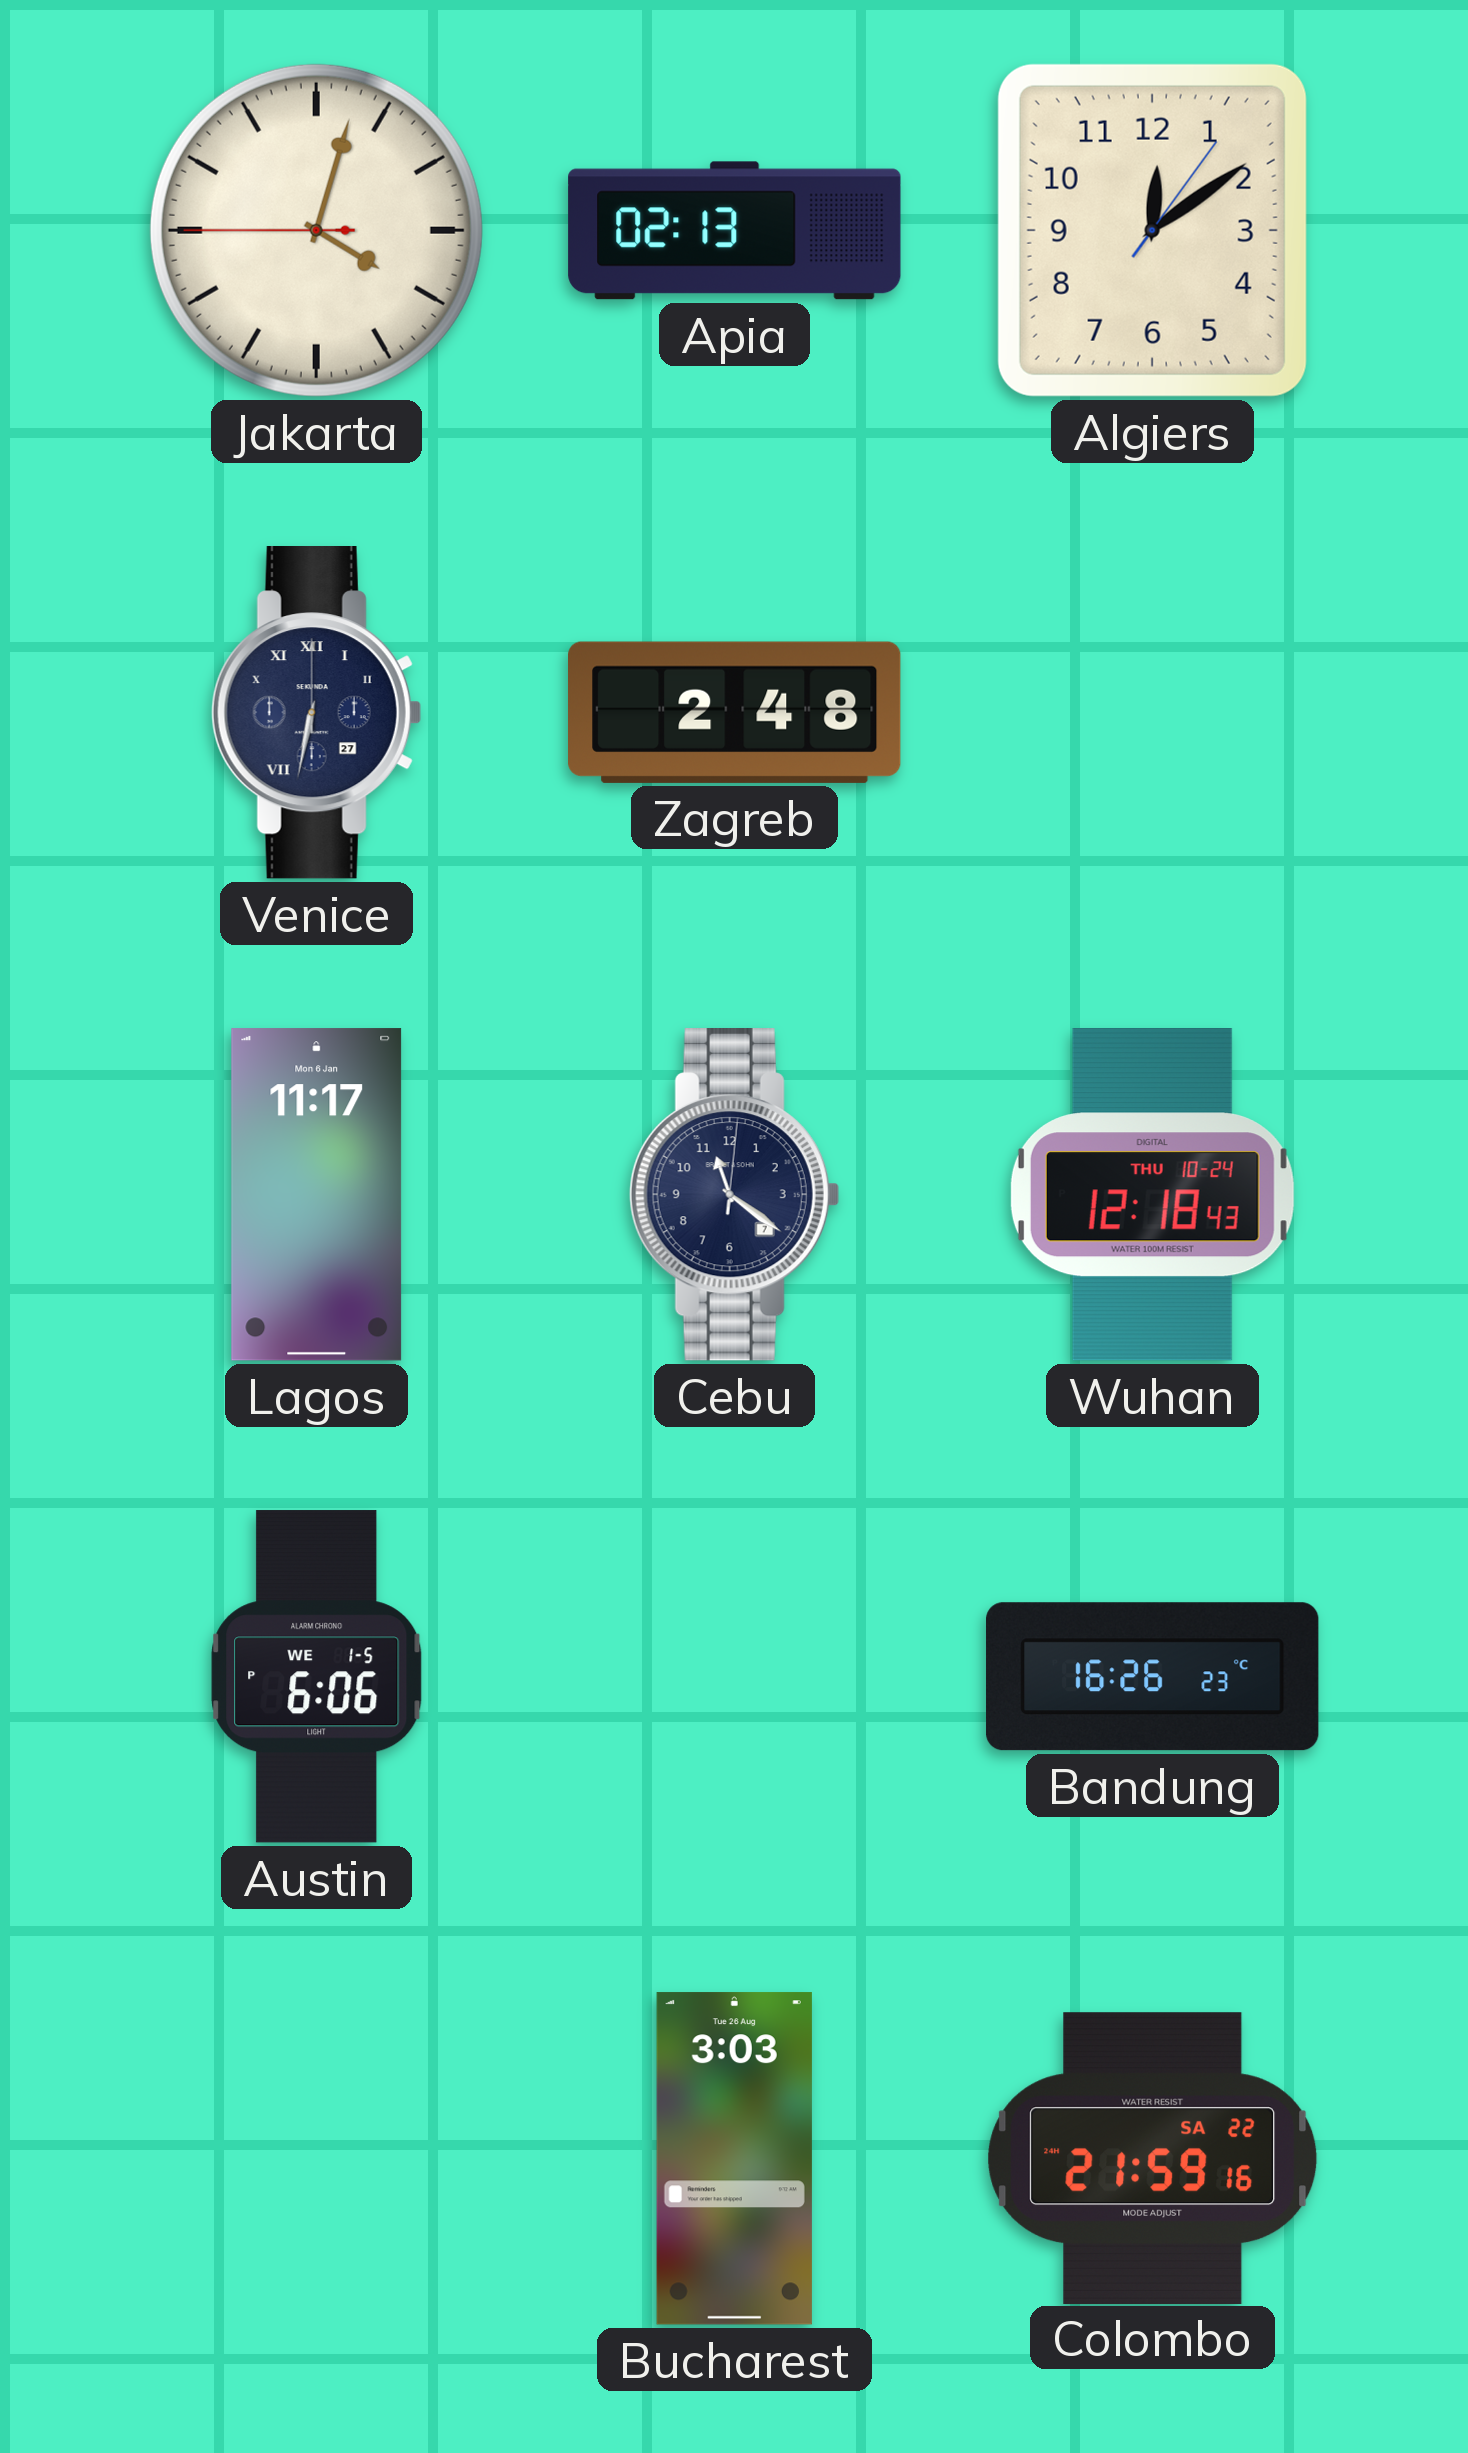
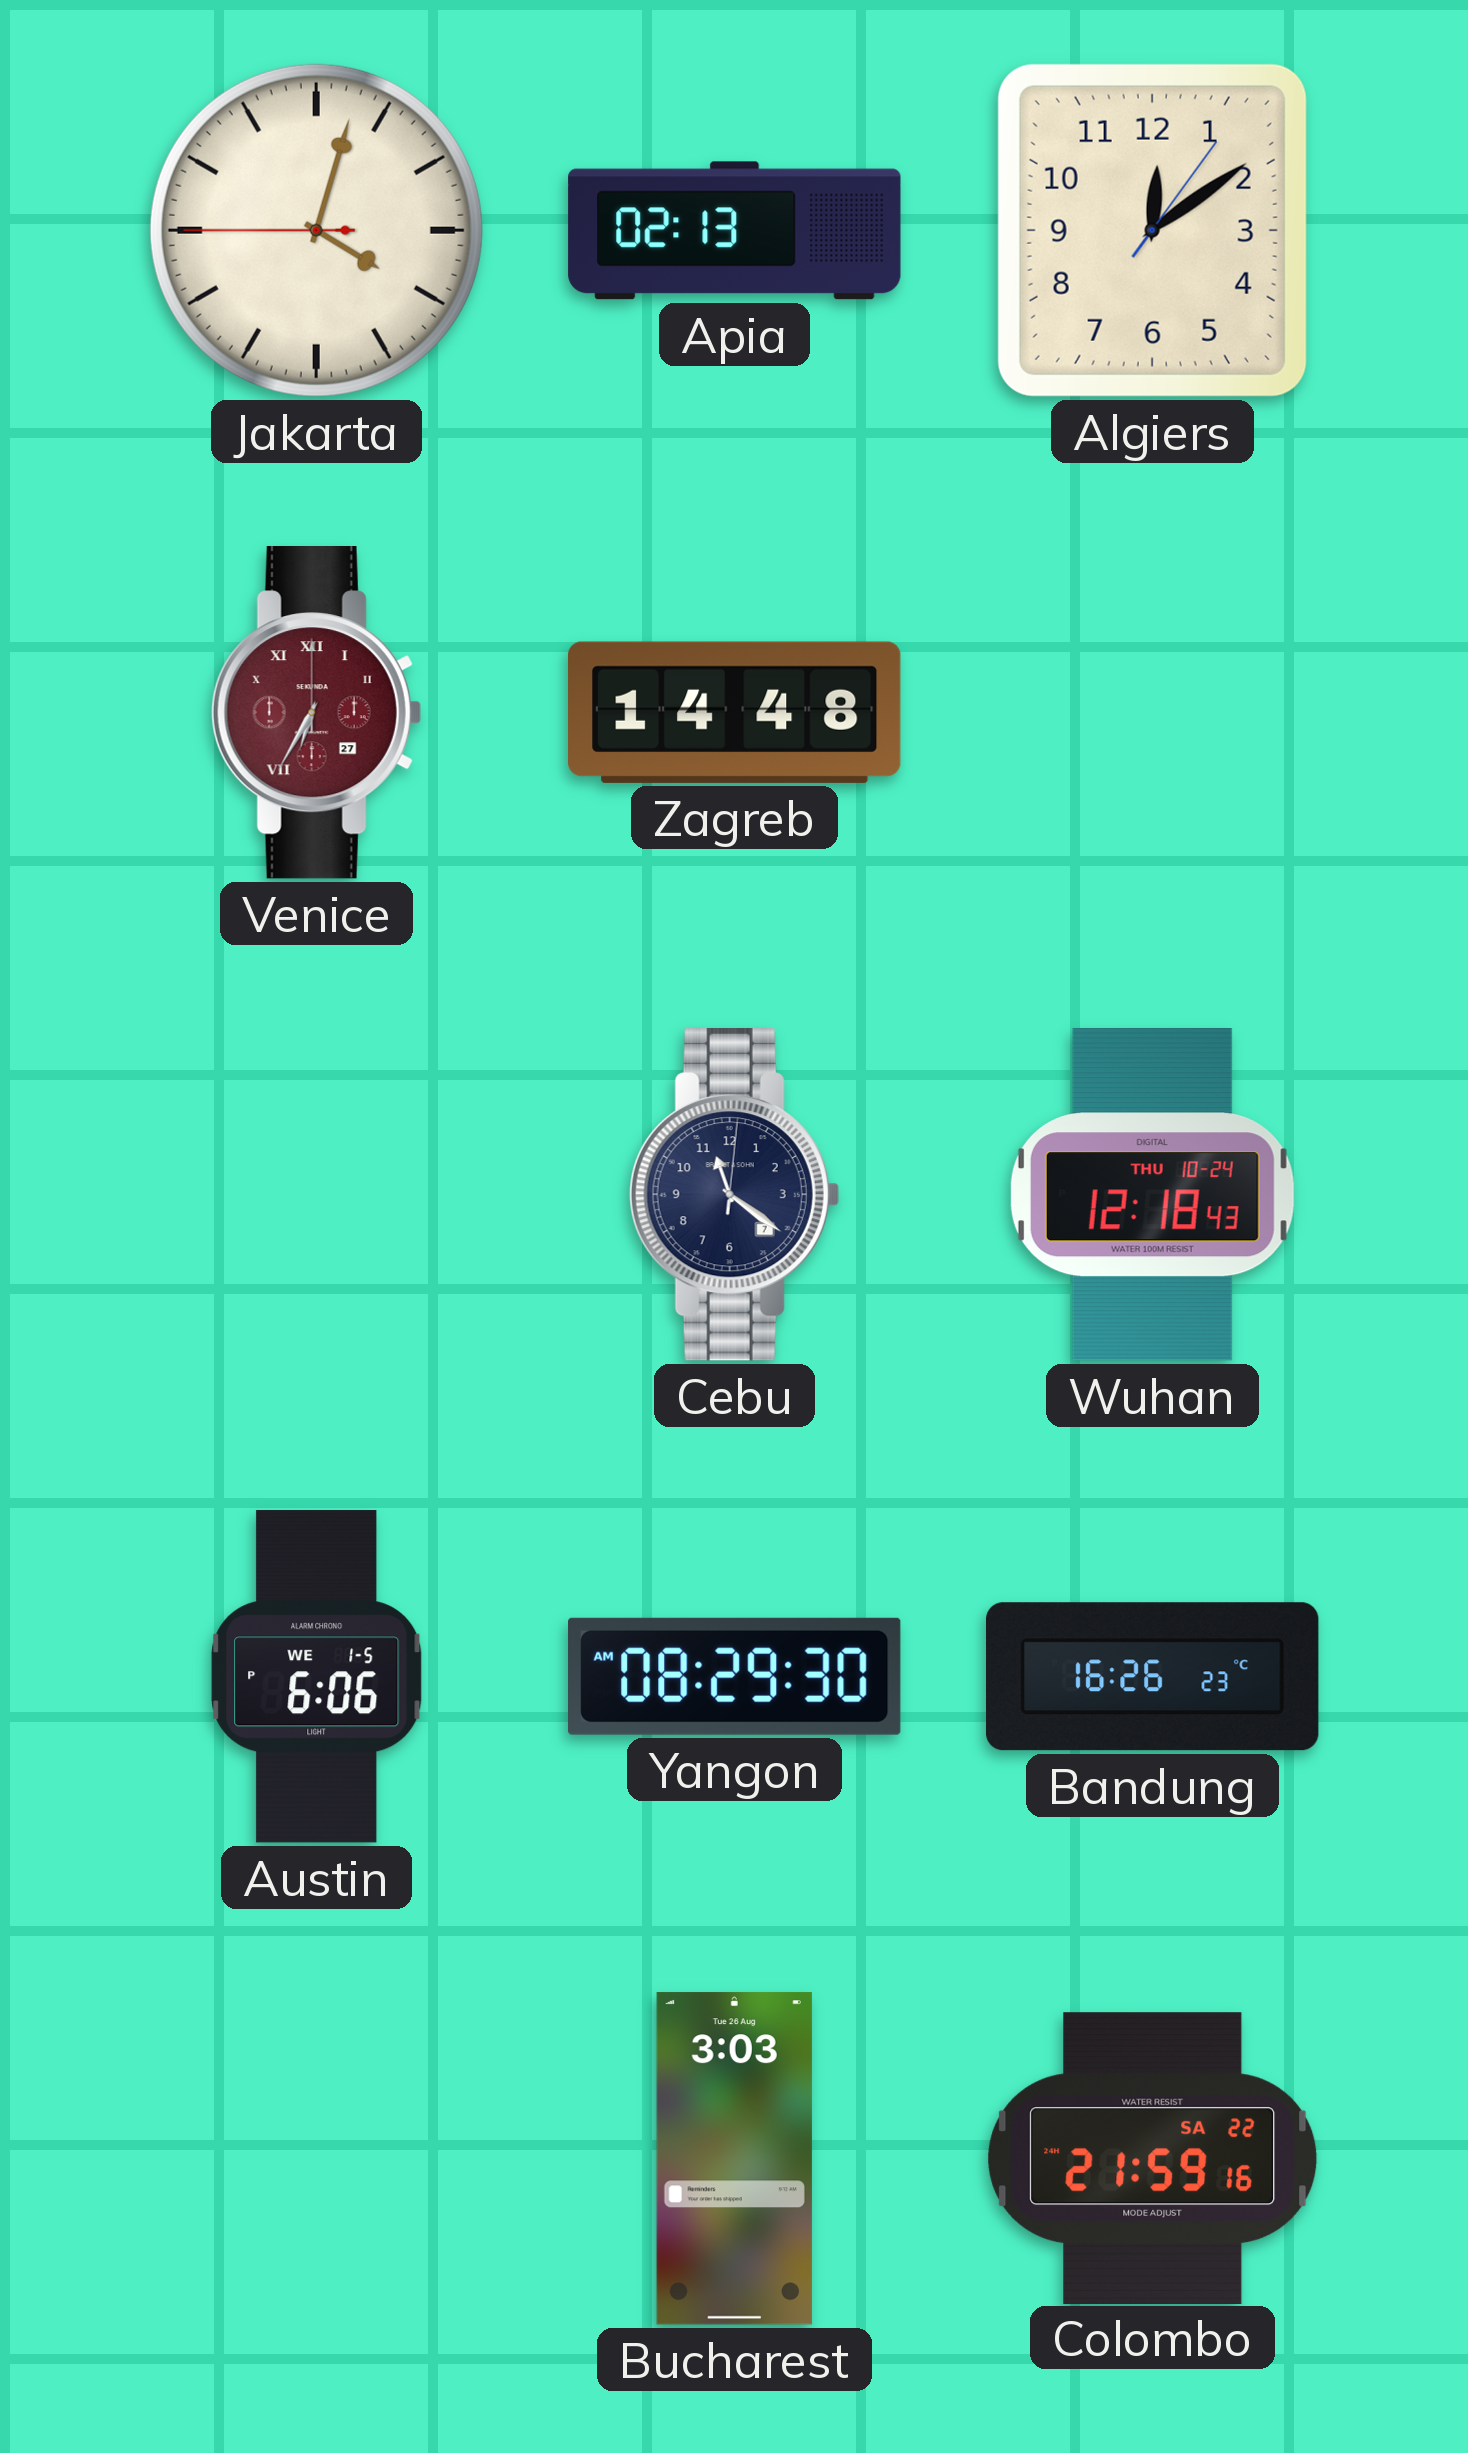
Venice: 6:32 -> 6:35
Venice dial: navy -> burgundy
Zagreb: 2:48 -> 14:48
Lagos: 11:17 -> none
Yangon: none -> 08:29
